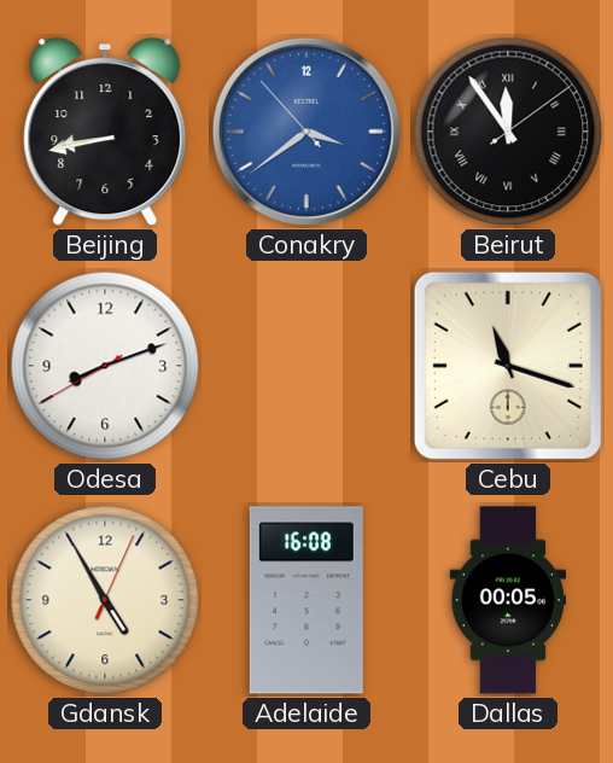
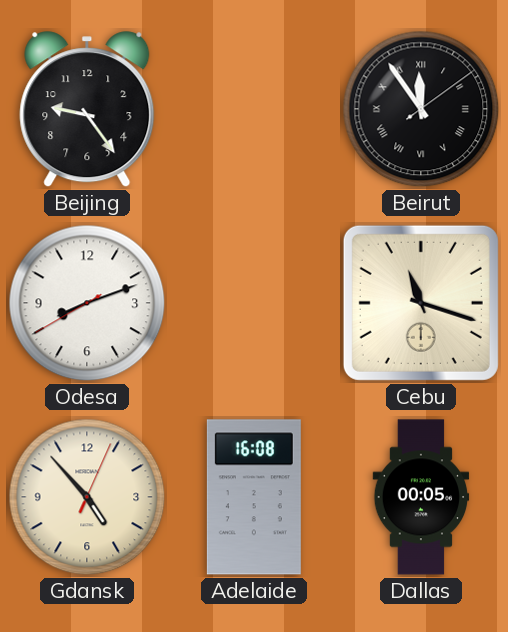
Beijing: 8:43 -> 9:24
Conakry: 3:38 -> none
Gdansk: 4:55 -> 4:53
